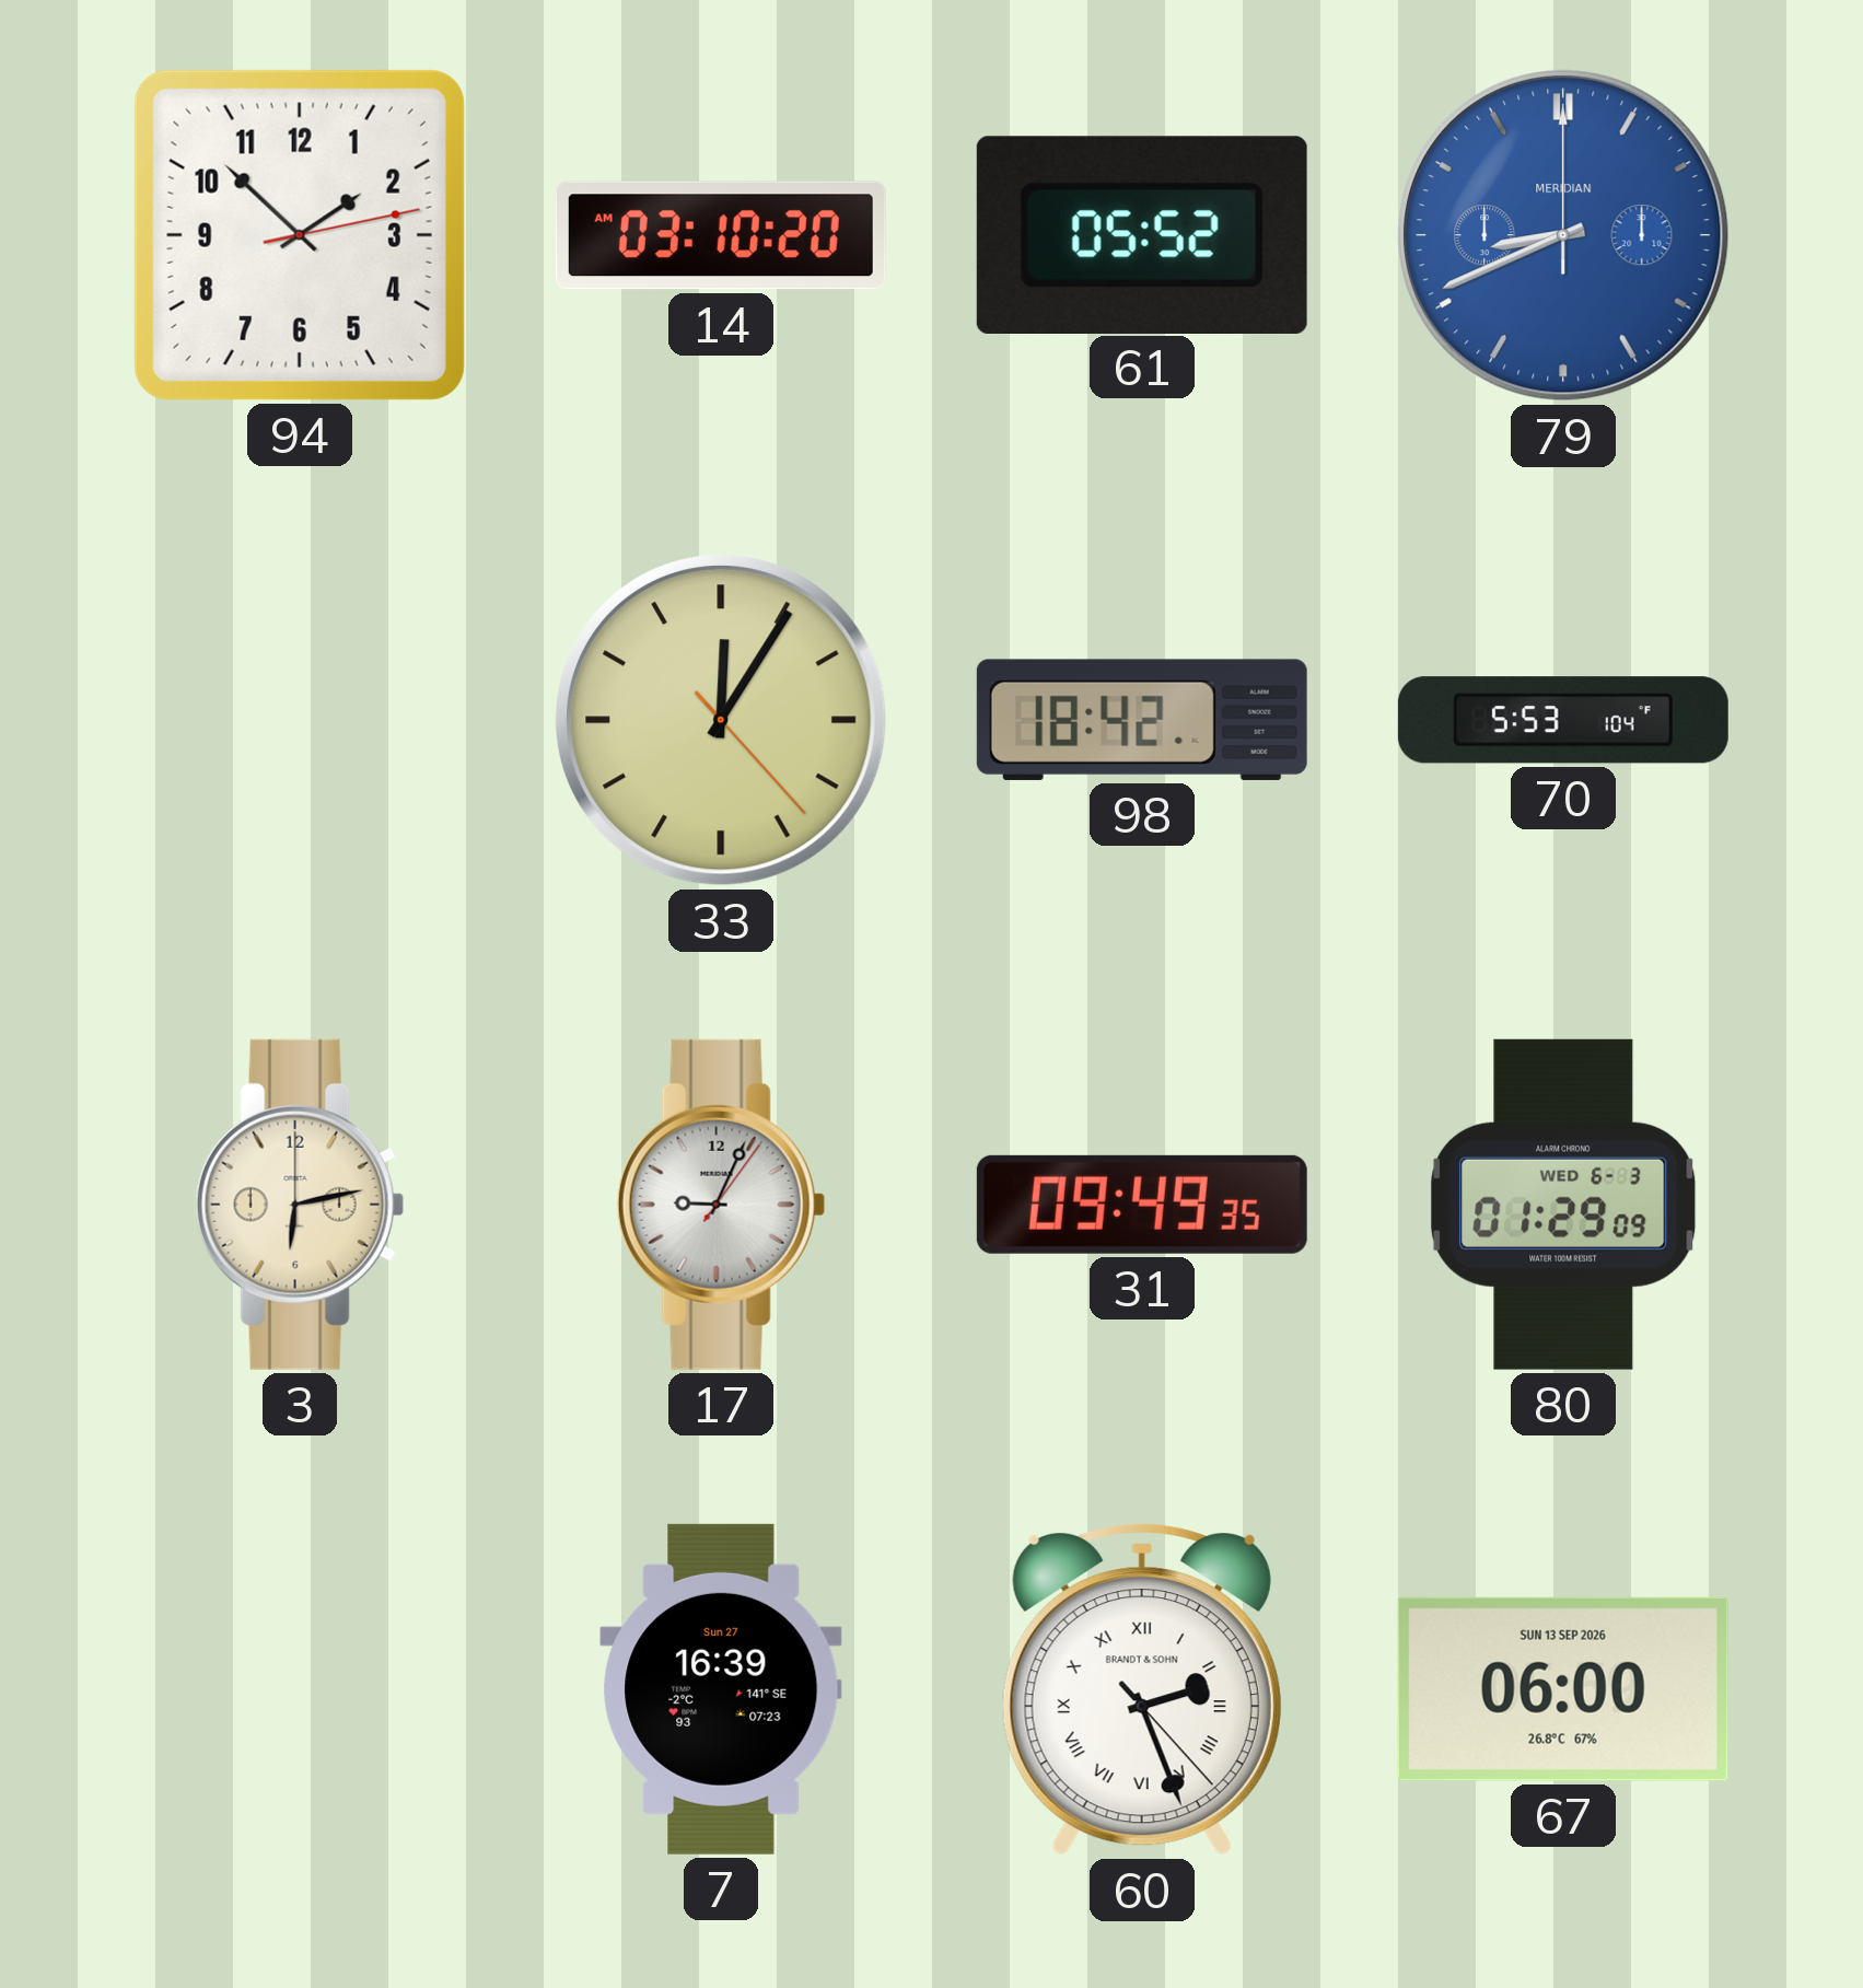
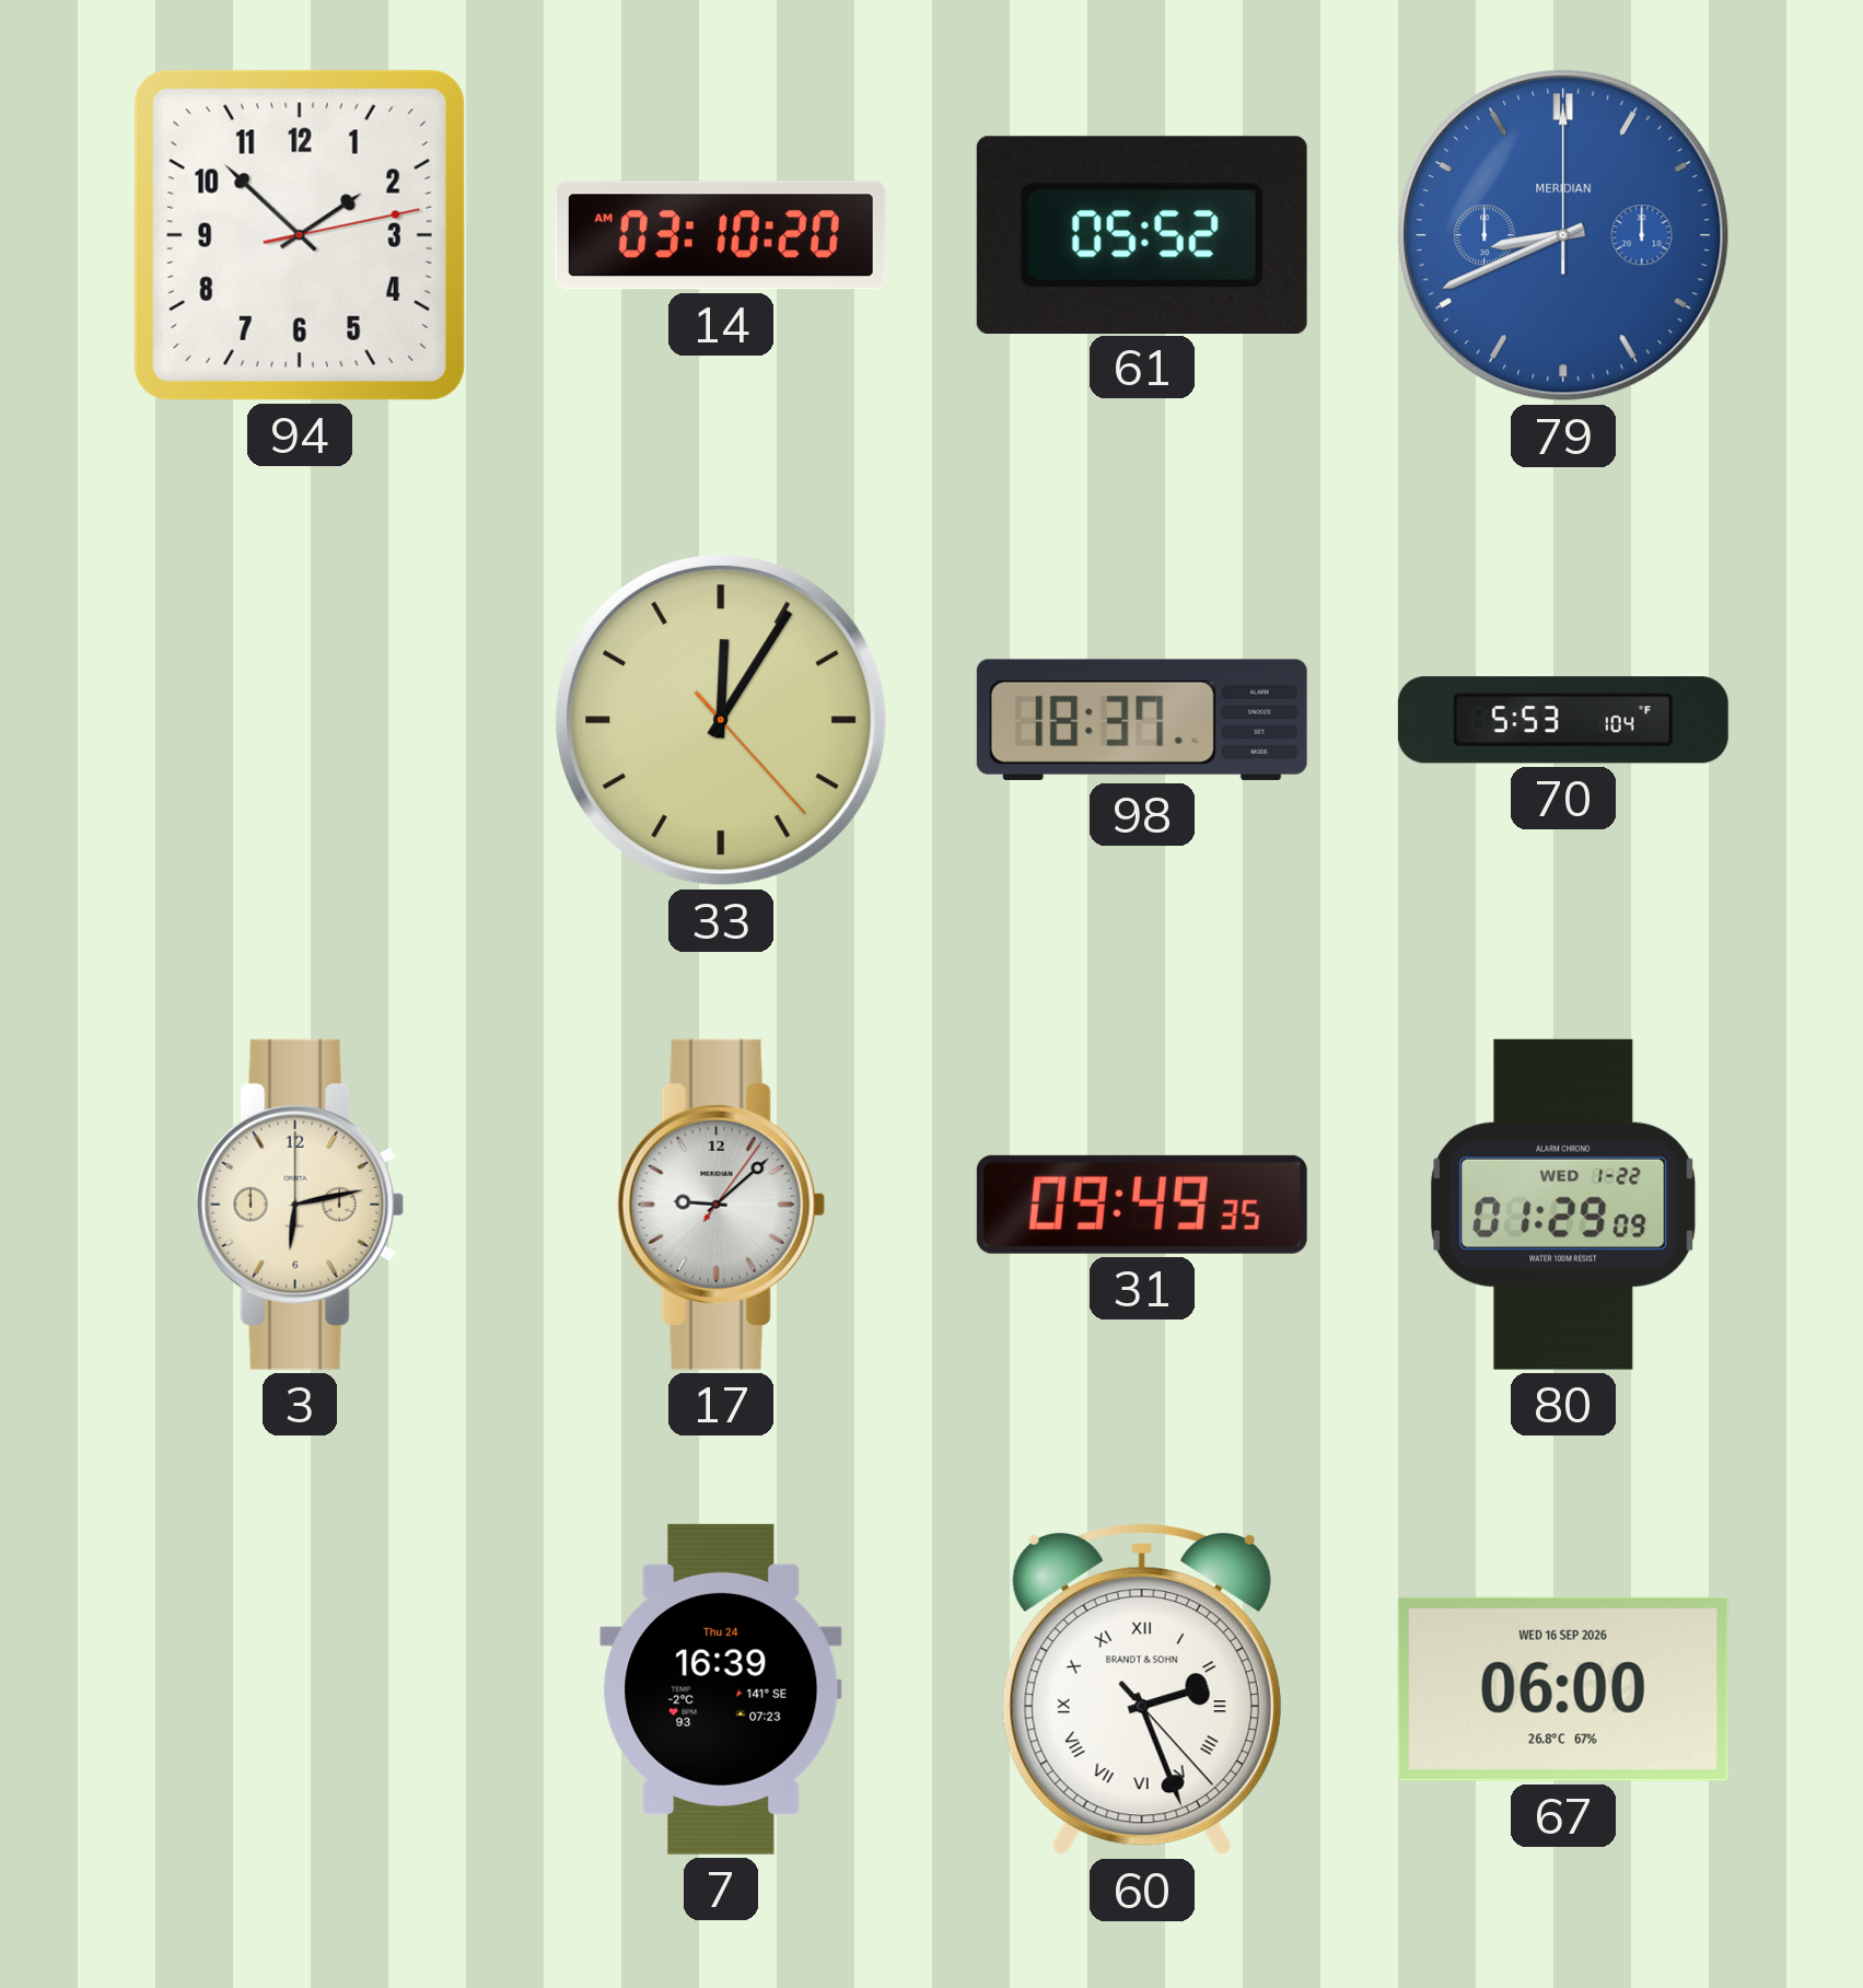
98: 18:42 -> 18:37
17: 9:04 -> 9:08
80 date: WED 6-3 -> WED 1-22
7 date: Sun 27 -> Thu 24
67 date: SUN 13 SEP 2026 -> WED 16 SEP 2026
